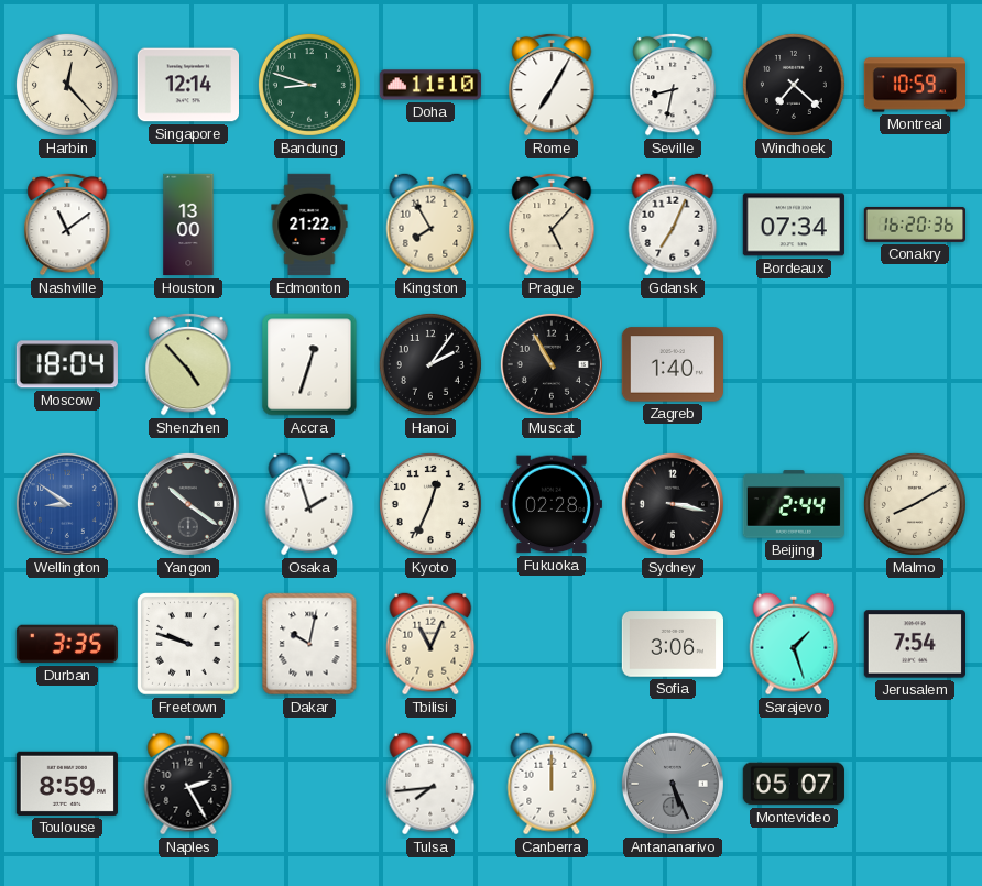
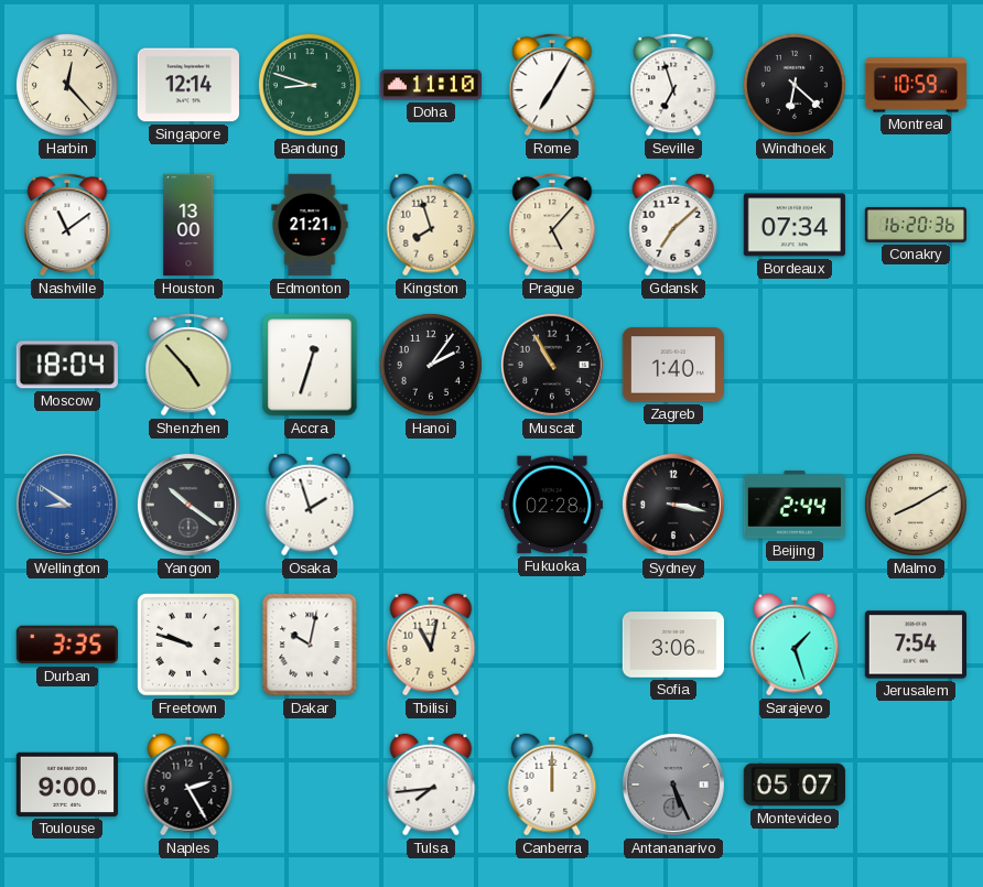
Seville: 8:32 -> 6:57
Windhoek: 7:22 -> 6:22
Edmonton: 21:22 -> 21:21
Kingston: 7:55 -> 7:57
Gdansk: 7:04 -> 7:08
Kyoto: 12:34 -> none
Tbilisi: 11:04 -> 11:02
Toulouse: 8:59 -> 9:00
